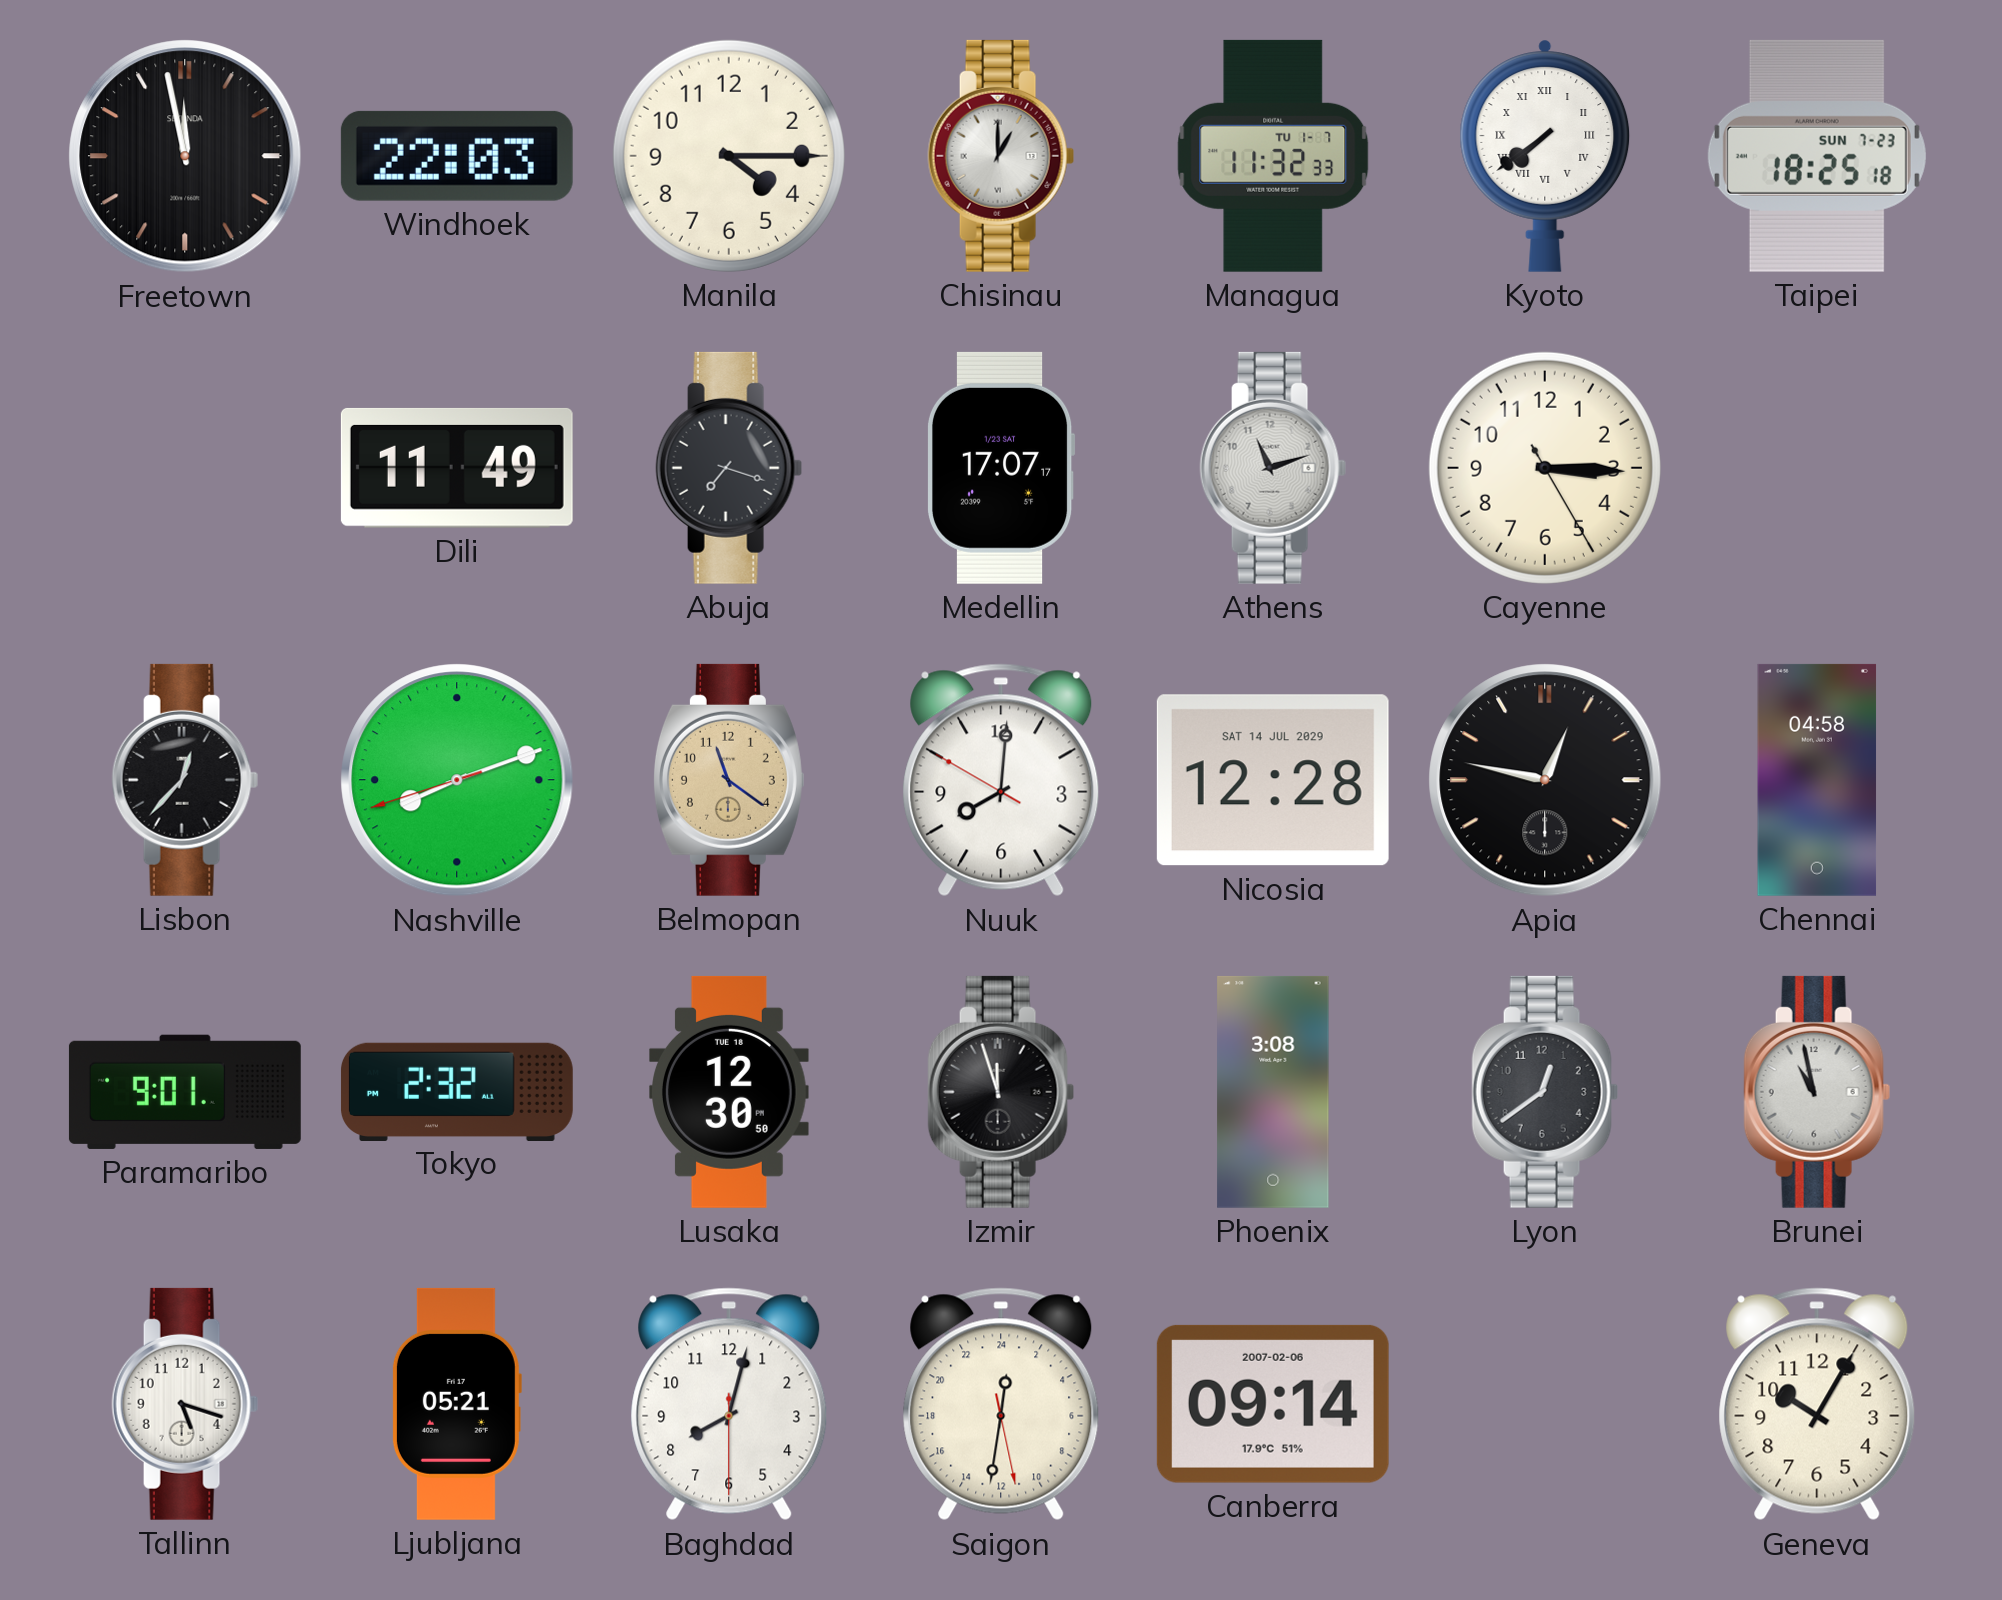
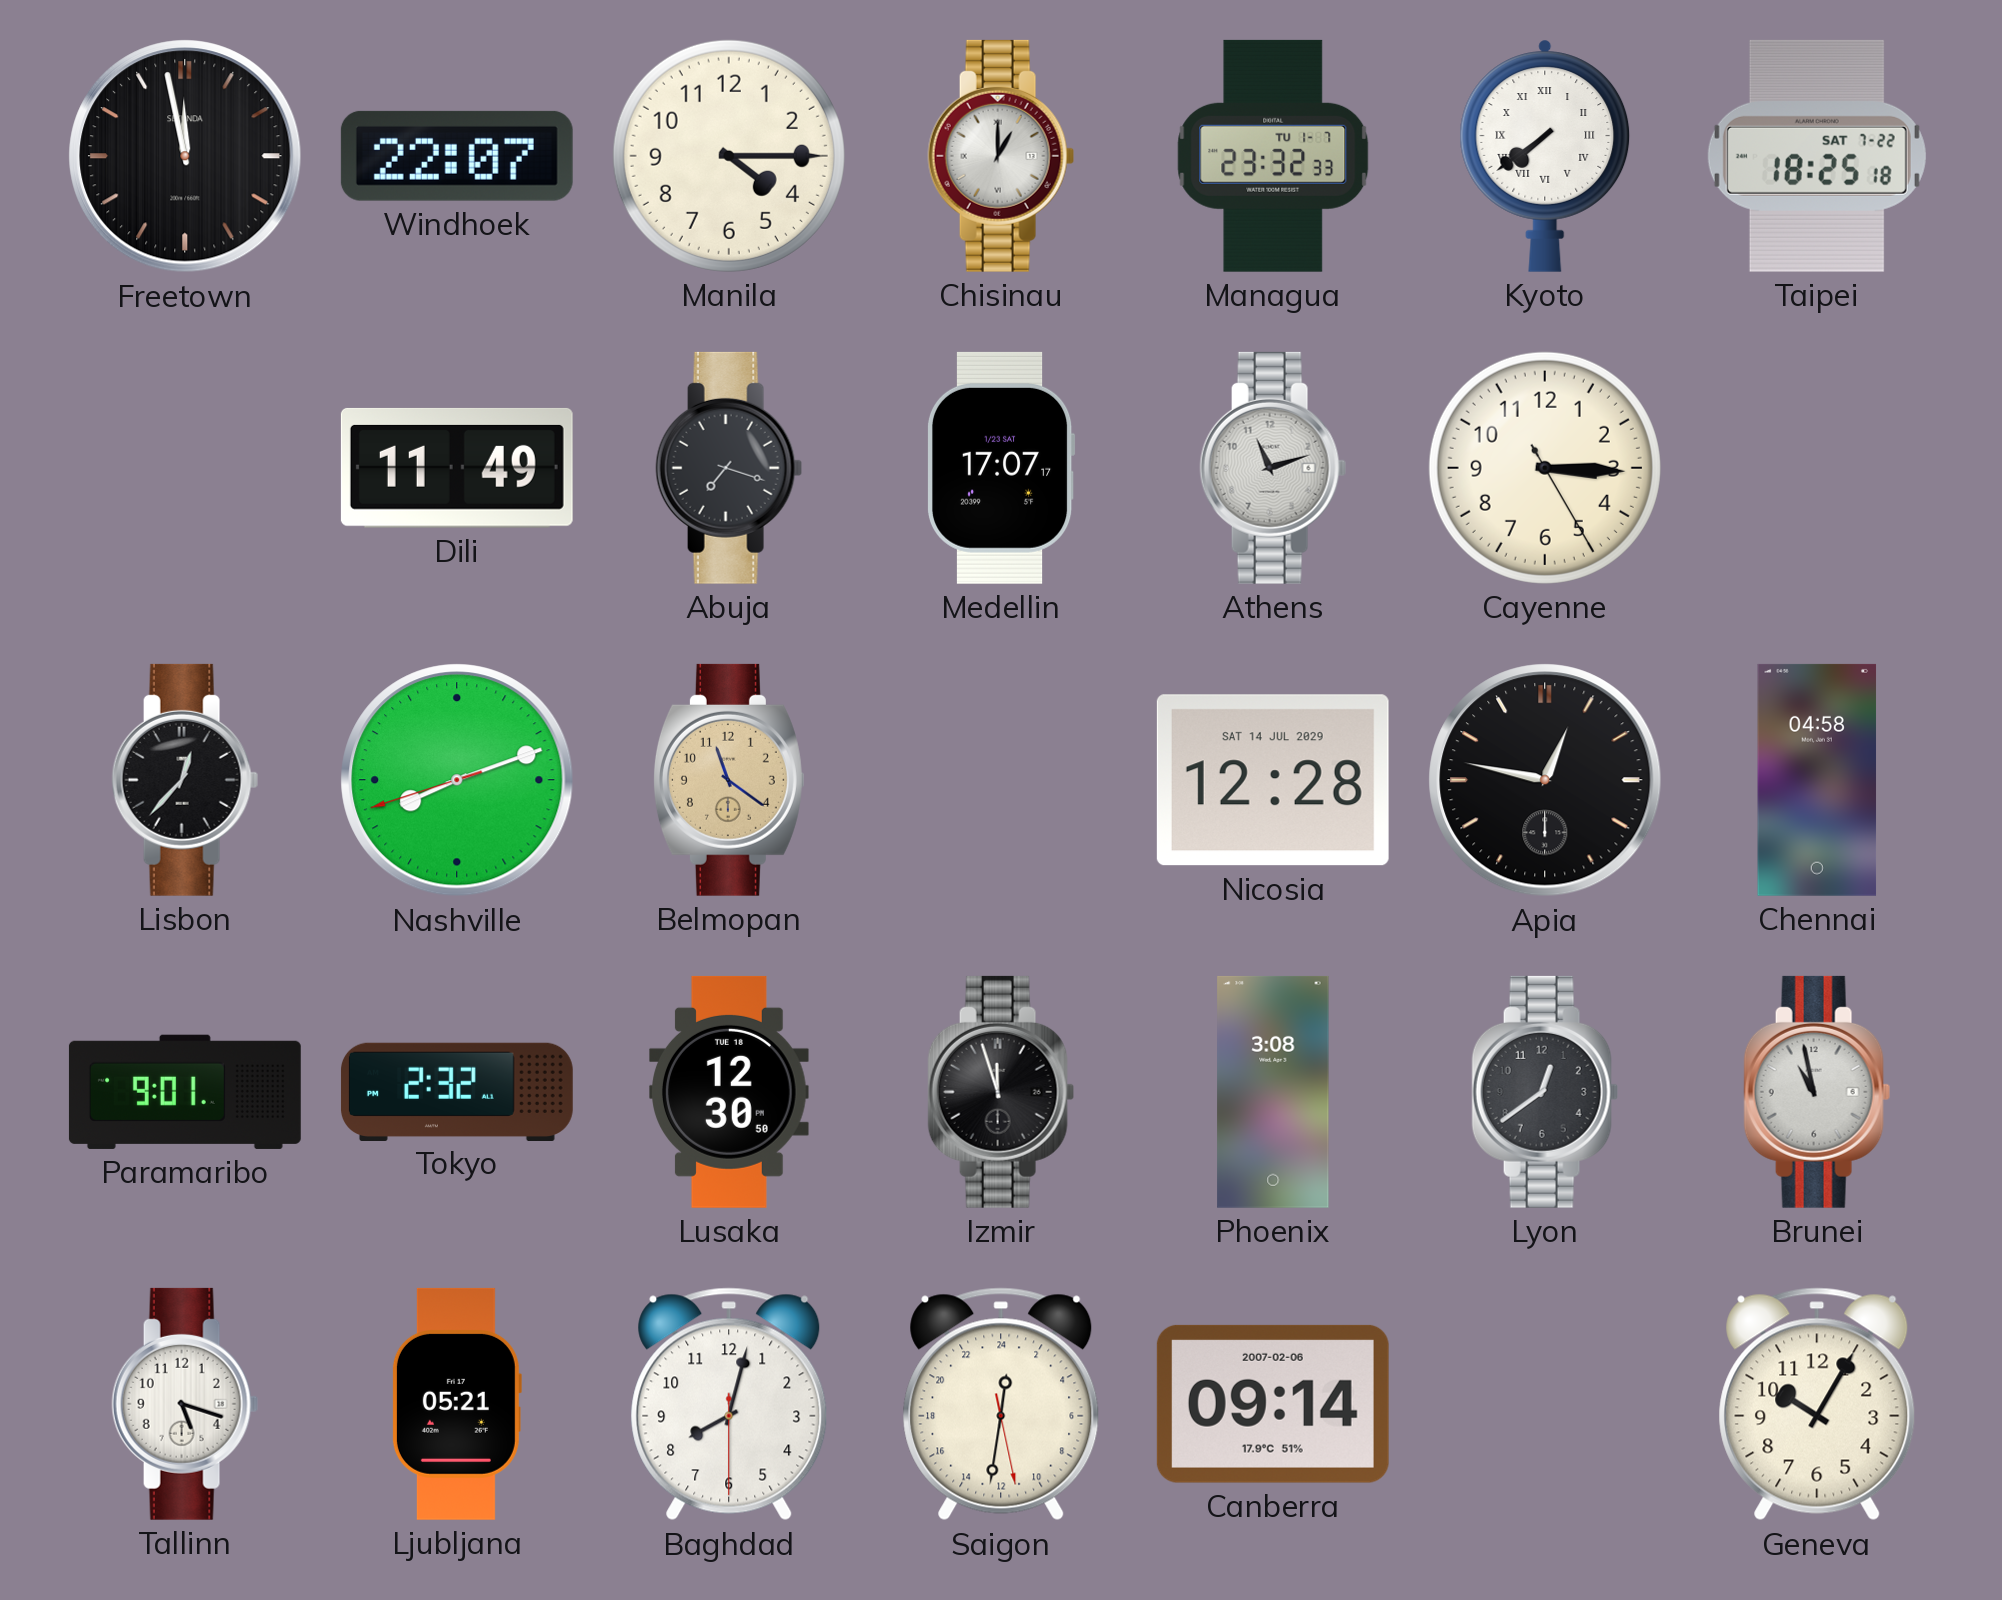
Windhoek: 22:03 -> 22:07
Managua: 11:32 -> 23:32
Taipei date: SUN 7-23 -> SAT 7-22
Nuuk: 8:00 -> none
